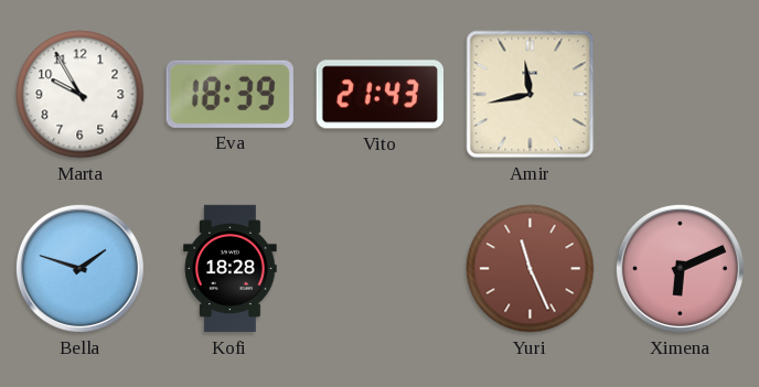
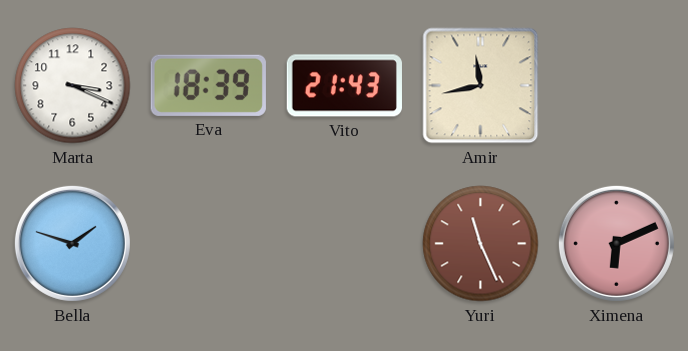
Marta: 9:55 -> 3:19
Kofi: 18:28 -> none
